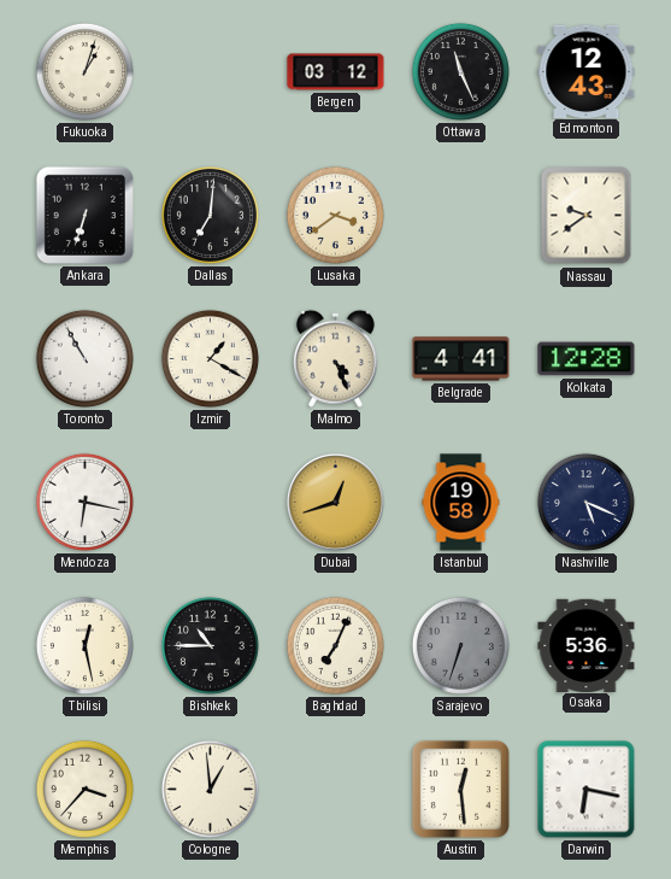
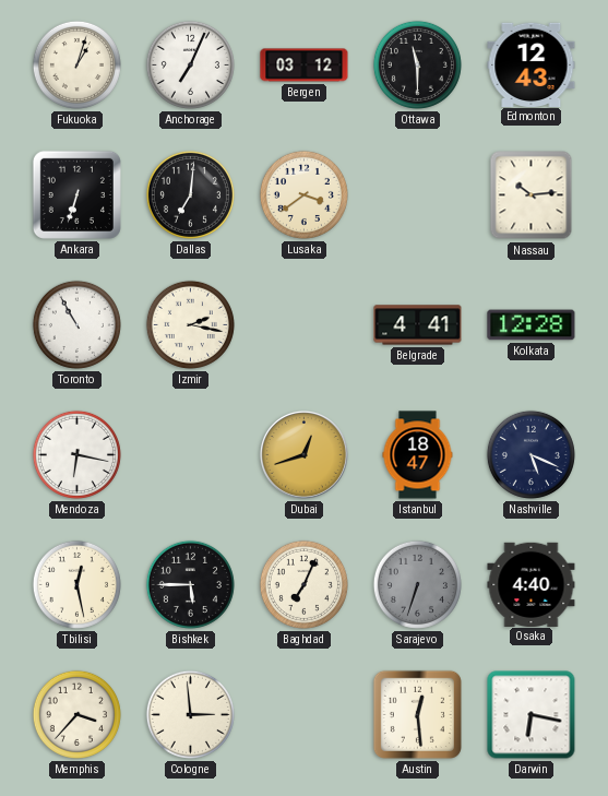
Anchorage: none -> 7:04
Ottawa: 11:26 -> 11:30
Nassau: 9:39 -> 10:14
Izmir: 1:20 -> 2:17
Malmo: 4:26 -> none
Istanbul: 19:58 -> 18:47
Bishkek: 10:45 -> 5:45
Osaka: 5:36 -> 4:40
Cologne: 12:59 -> 2:59
